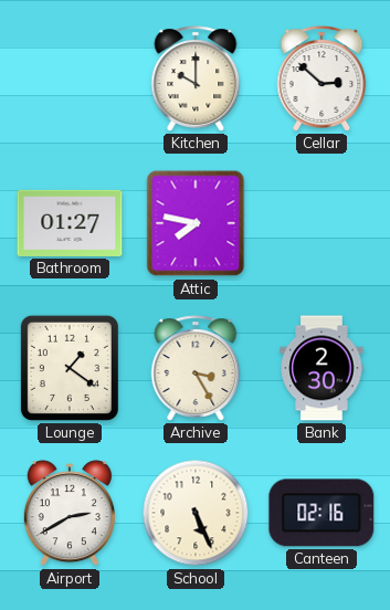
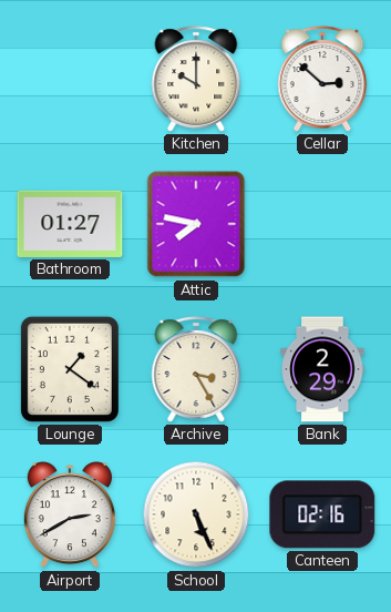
Bank: 2:30 -> 2:29
